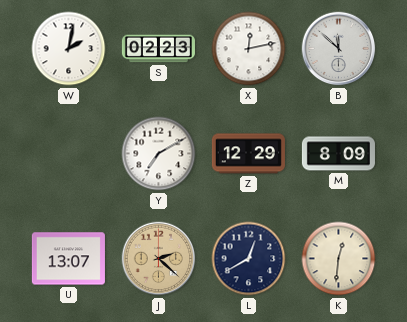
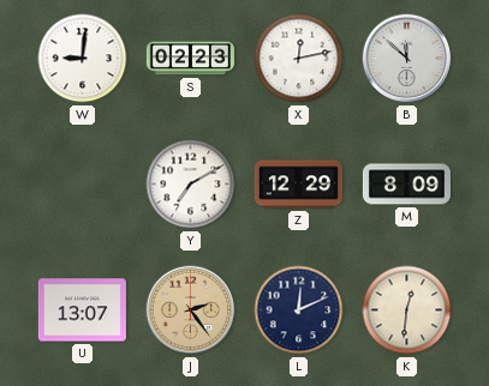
W: 2:02 -> 9:01
J: 2:22 -> 2:24
L: 12:40 -> 12:11
